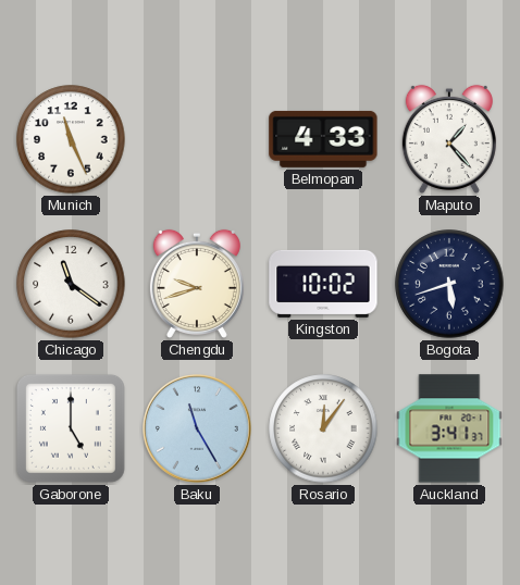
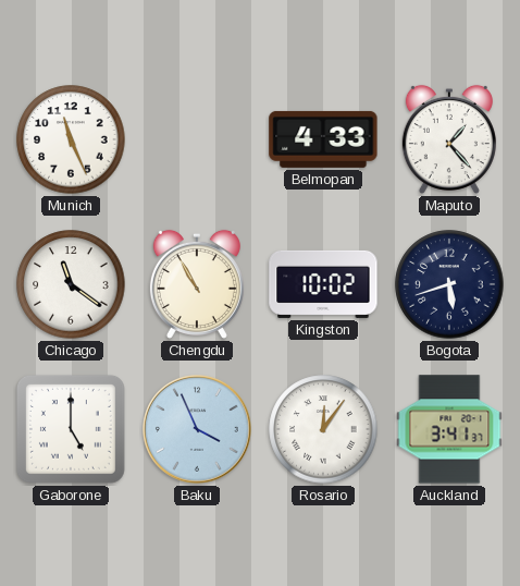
Chengdu: 9:42 -> 10:55
Baku: 11:25 -> 3:56
